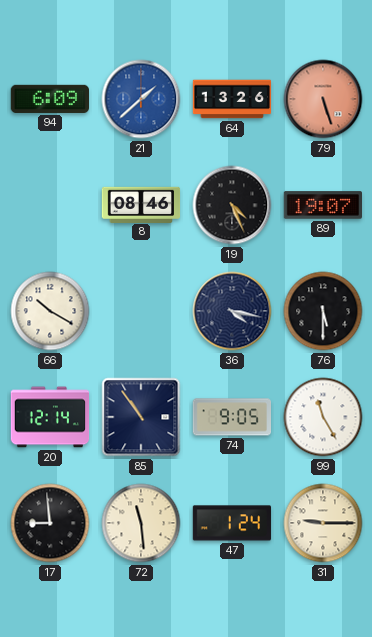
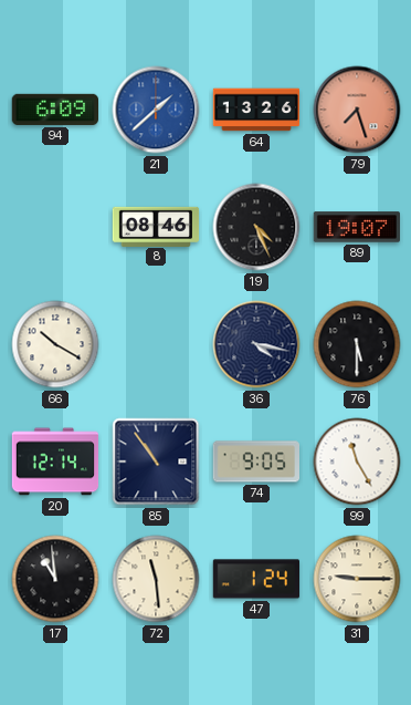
79: 5:27 -> 7:27
17: 8:59 -> 10:59
